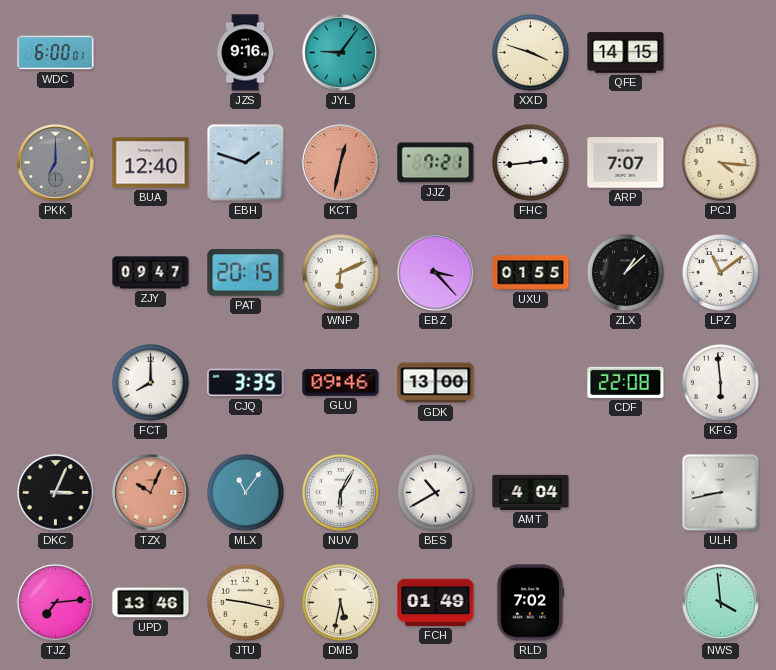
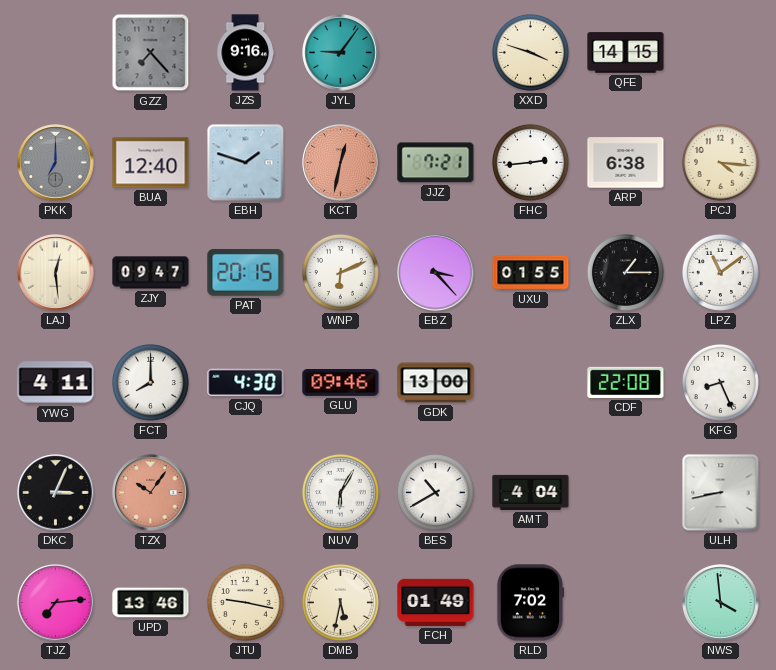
WDC: 6:00 -> none
GZZ: none -> 7:23
ARP: 7:07 -> 6:38
LAJ: none -> 12:29
ZLX: 1:08 -> 1:15
YWG: none -> 4:11
CJQ: 3:35 -> 4:30
KFG: 5:59 -> 8:26
TZX: 10:04 -> 10:06
MLX: 11:06 -> none
